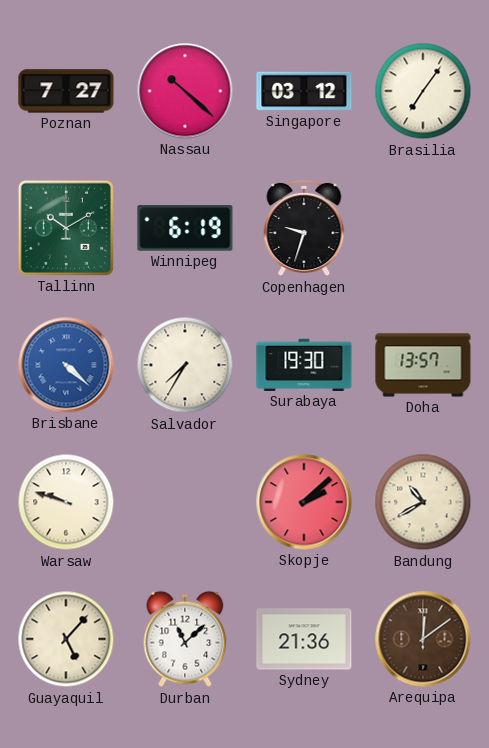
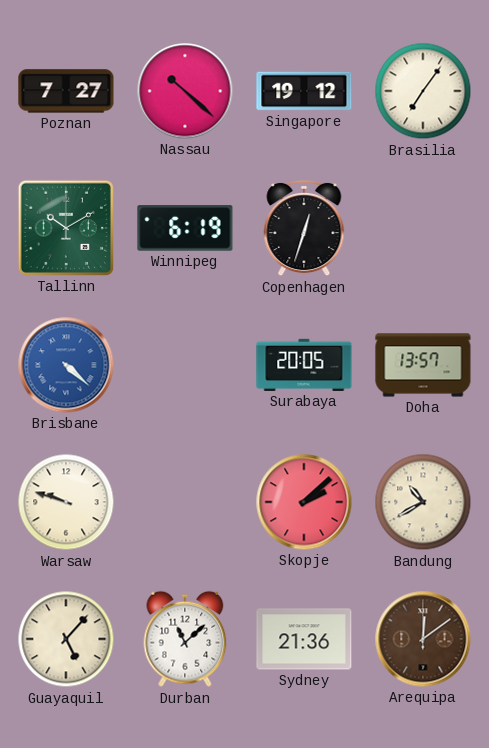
Singapore: 03:12 -> 19:12
Copenhagen: 9:33 -> 12:33
Salvador: 7:35 -> none
Surabaya: 19:30 -> 20:05
